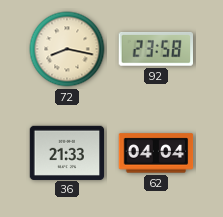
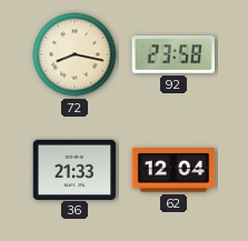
62: 04:04 -> 12:04
